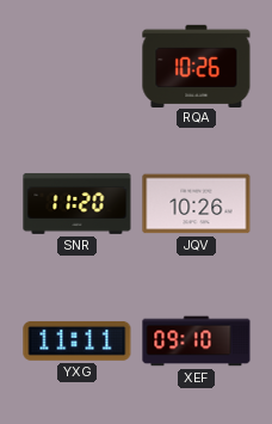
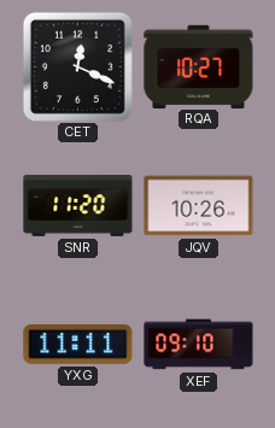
CET: none -> 12:19
RQA: 10:26 -> 10:27
